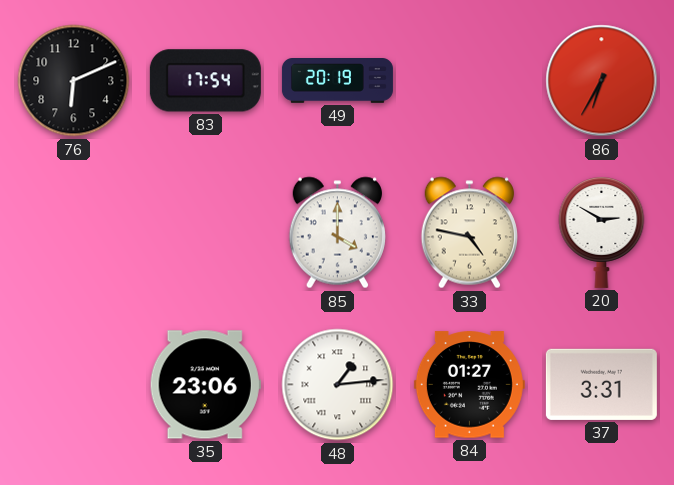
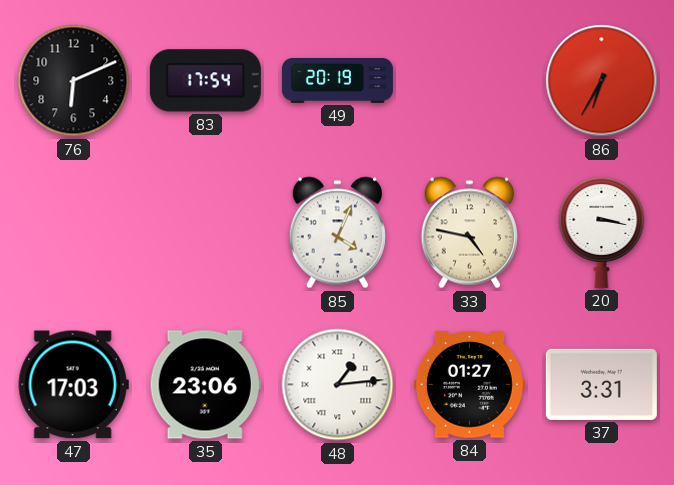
85: 4:00 -> 4:04
20: 2:50 -> 3:17
47: none -> 17:03
